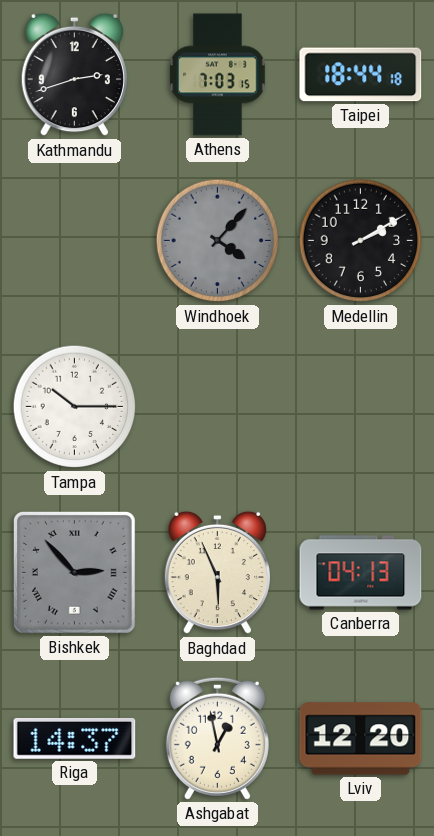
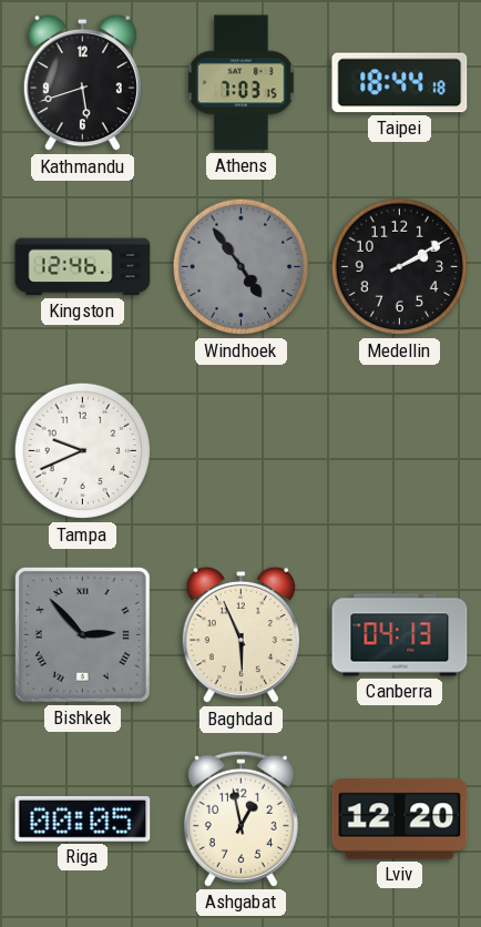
Kathmandu: 2:42 -> 5:42
Kingston: none -> 12:46
Windhoek: 4:07 -> 4:54
Tampa: 10:15 -> 9:41
Riga: 14:37 -> 00:05
